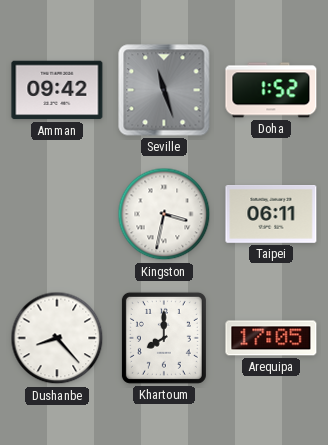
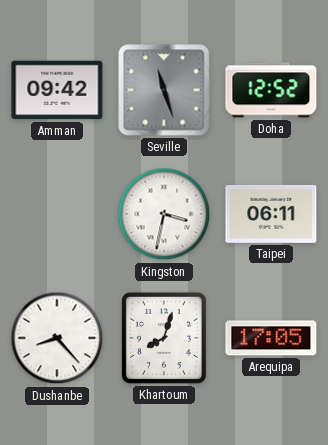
Doha: 1:52 -> 12:52
Khartoum: 8:00 -> 8:03
